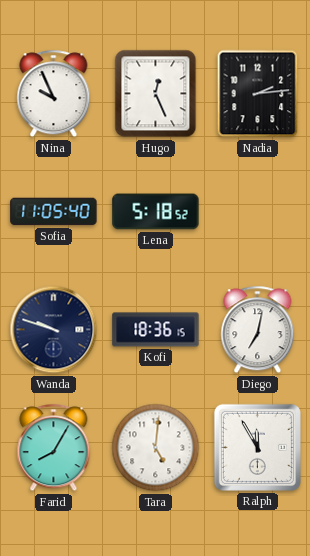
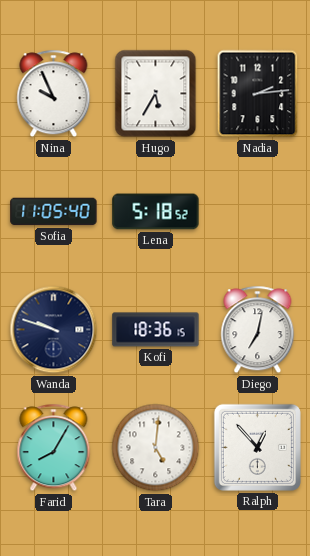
Hugo: 12:26 -> 5:35
Ralph: 11:55 -> 12:53
